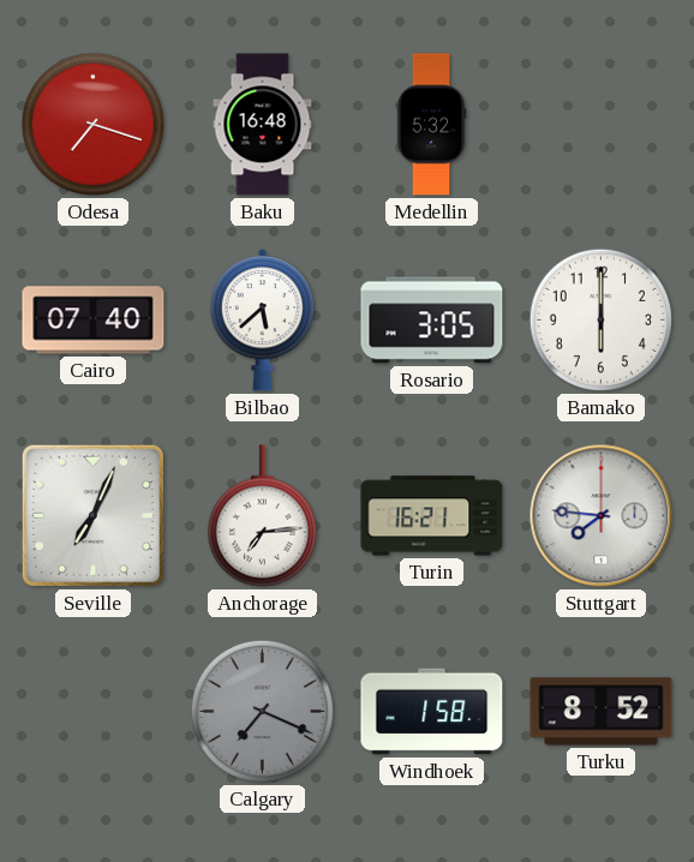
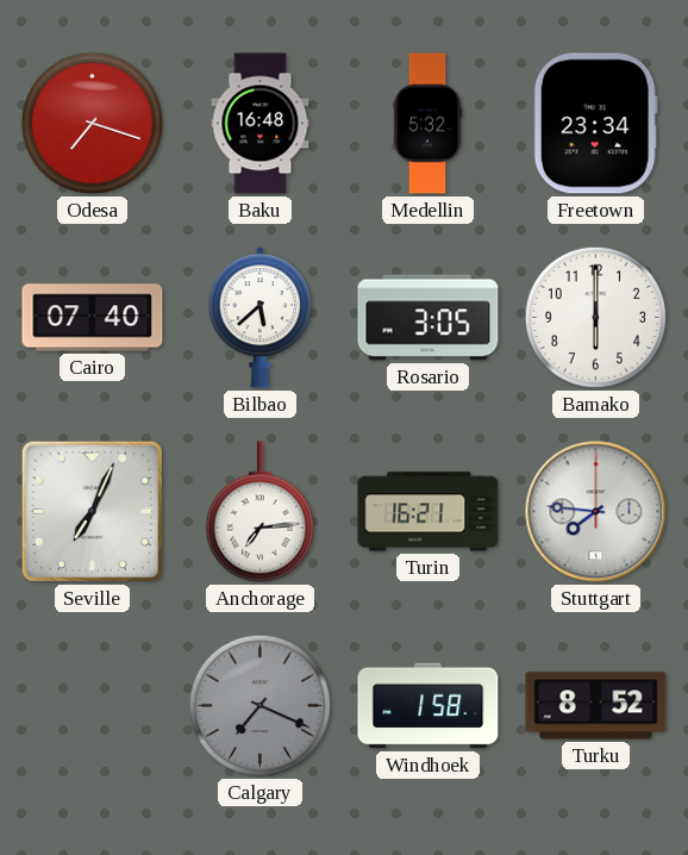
Freetown: none -> 23:34
